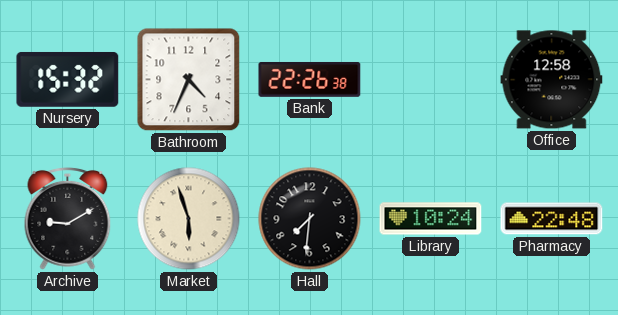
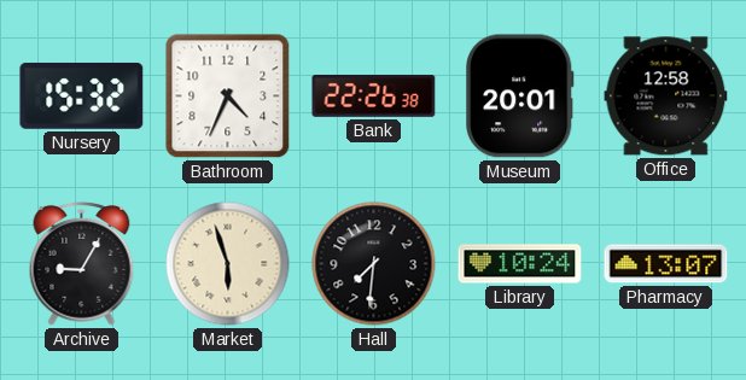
Museum: none -> 20:01
Archive: 9:10 -> 9:05
Pharmacy: 22:48 -> 13:07
